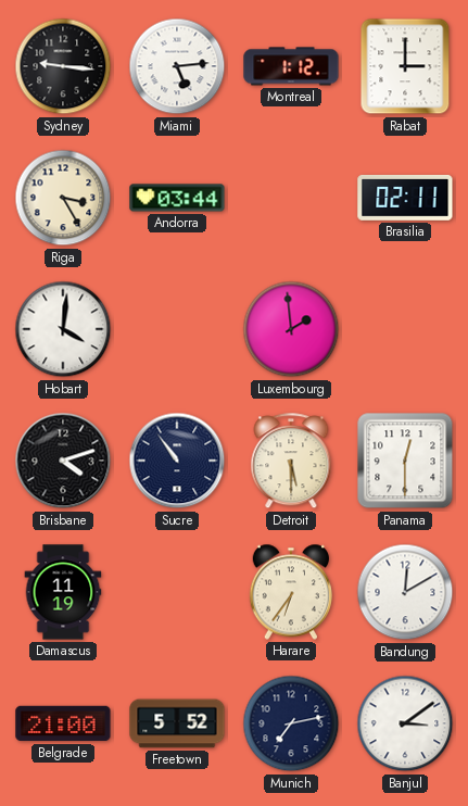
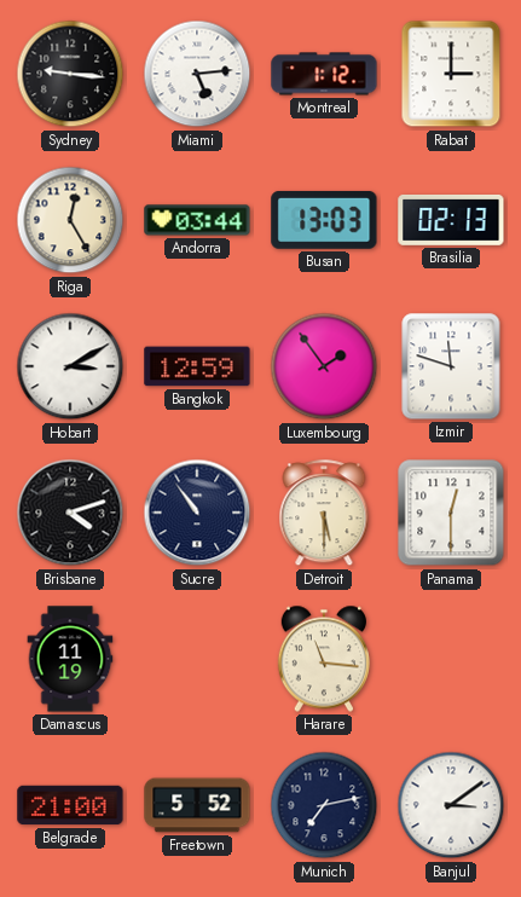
Riga: 3:25 -> 12:25
Busan: none -> 13:03
Brasilia: 02:11 -> 02:13
Hobart: 4:01 -> 3:10
Bangkok: none -> 12:59
Luxembourg: 1:59 -> 1:54
Izmir: none -> 11:48
Harare: 6:36 -> 11:16
Bandung: 12:10 -> none
